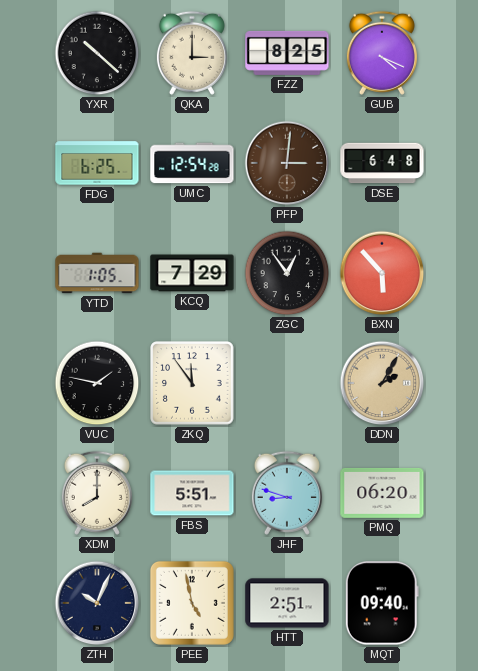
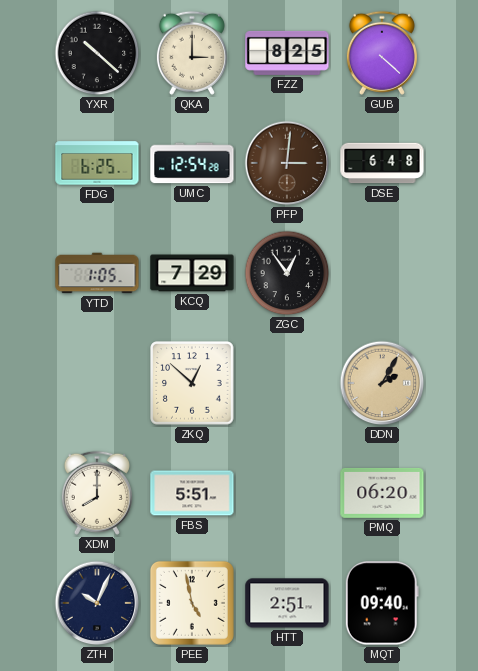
GUB: 4:19 -> 4:22
BXN: 5:53 -> none
VUC: 1:47 -> none
ZKQ: 11:54 -> 12:52
JHF: 8:48 -> none
